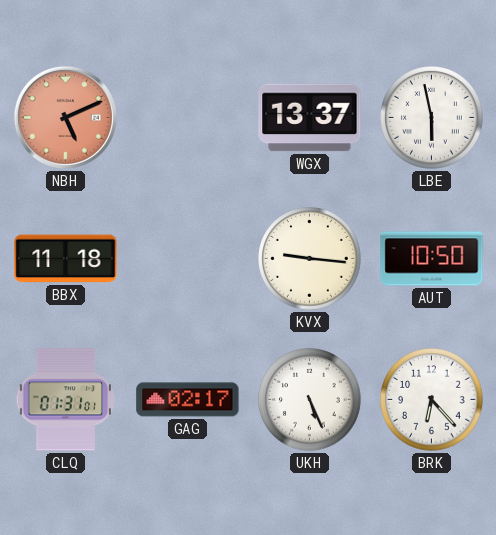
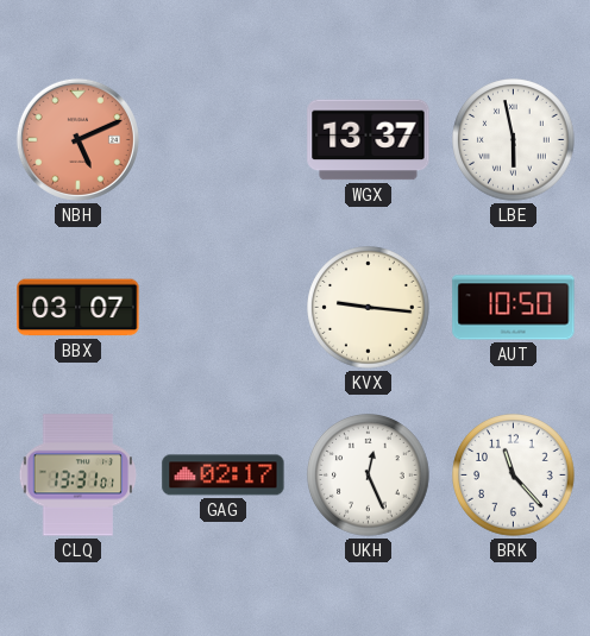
BBX: 11:18 -> 03:07
CLQ: 01:31 -> 13:31
UKH: 5:26 -> 12:26
BRK: 6:23 -> 11:23
